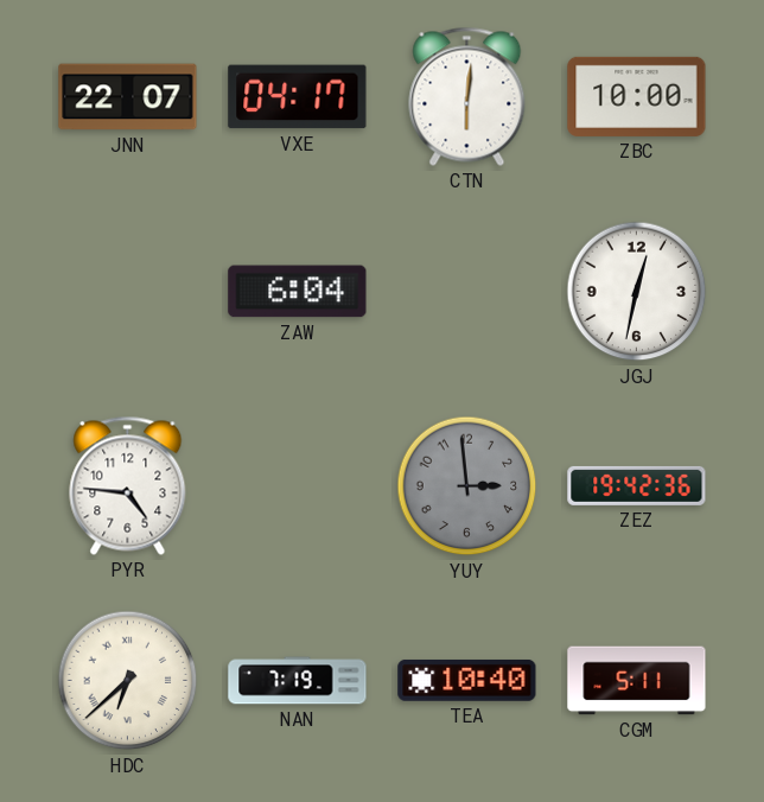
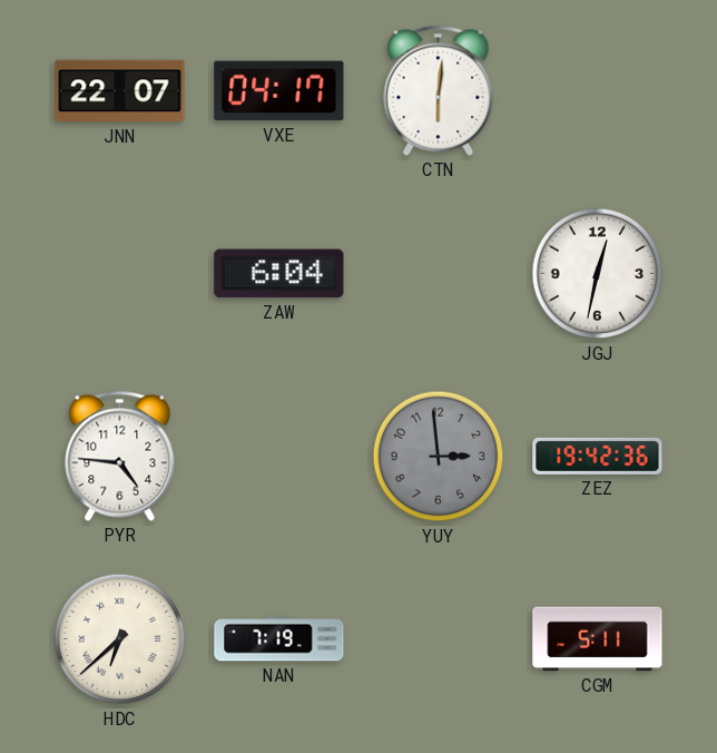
ZBC: 10:00 -> none
TEA: 10:40 -> none
